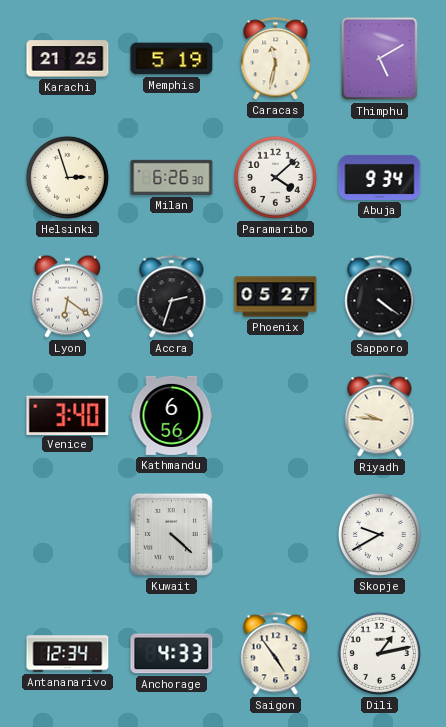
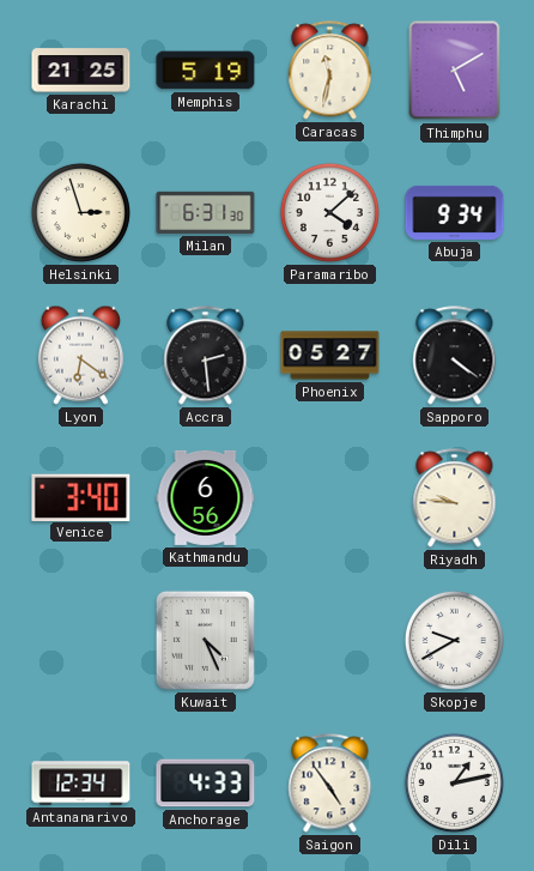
Milan: 6:26 -> 6:31
Accra: 2:33 -> 2:29
Kuwait: 4:22 -> 4:26
